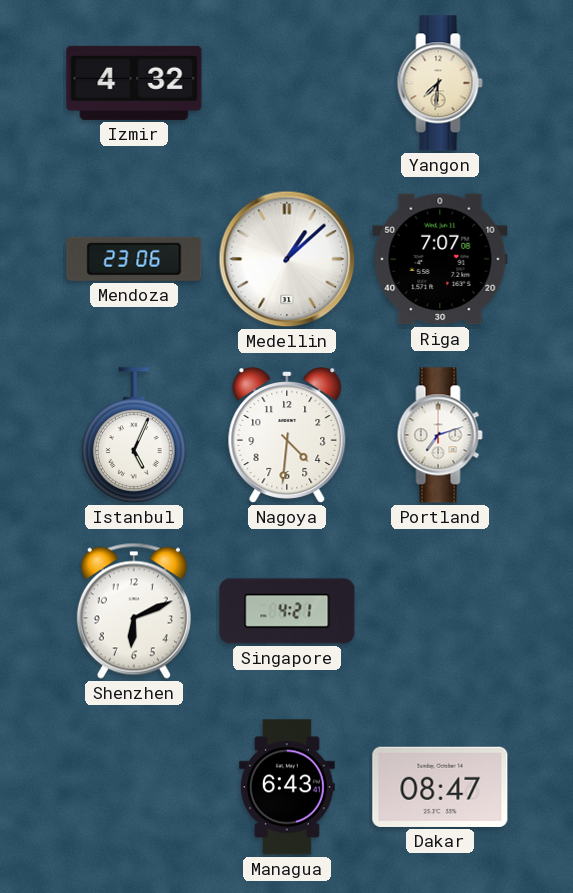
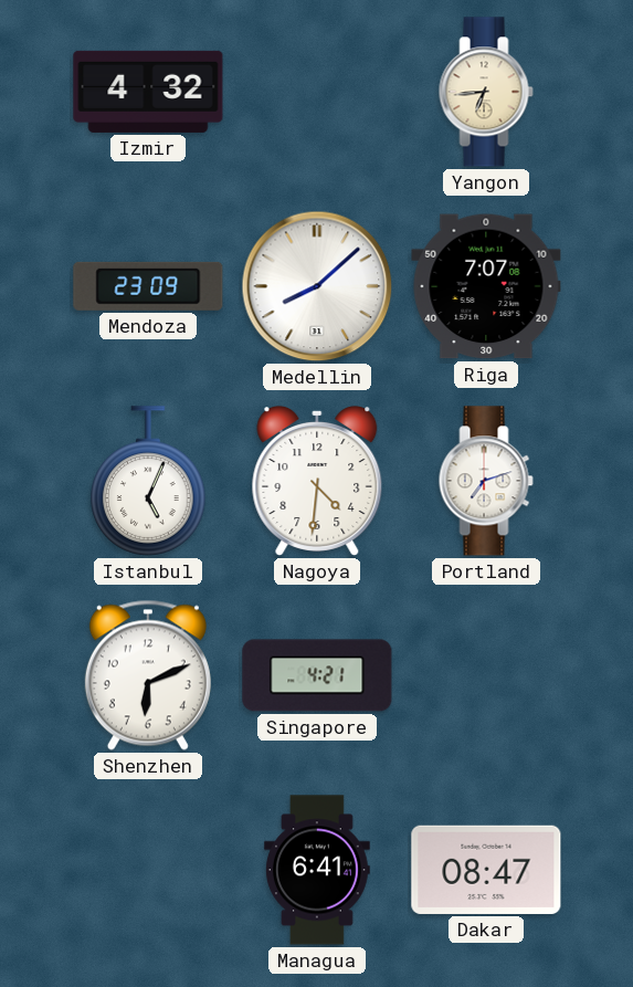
Yangon: 7:31 -> 6:44
Mendoza: 23:06 -> 23:09
Medellin: 1:08 -> 8:08
Managua: 6:43 -> 6:41
